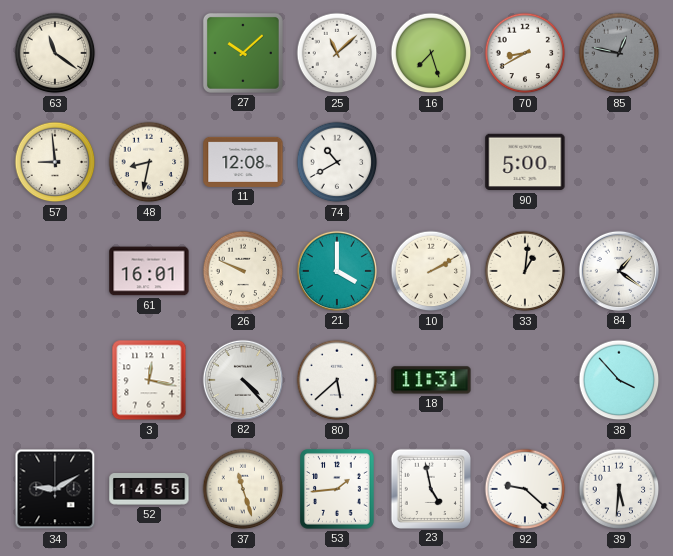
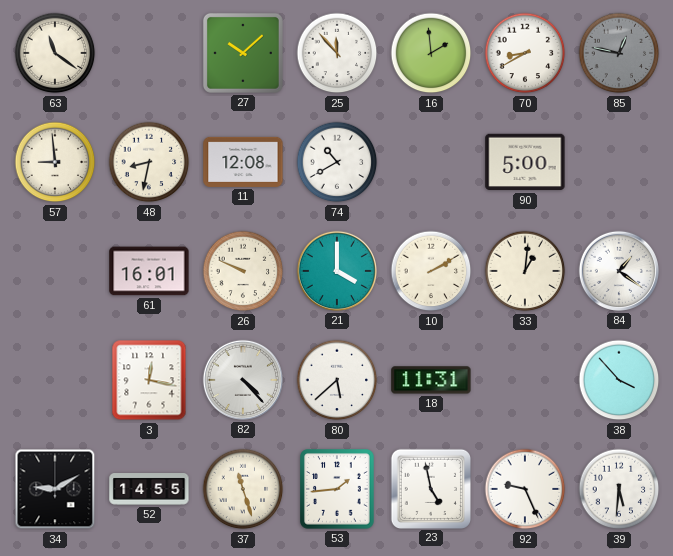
25: 11:08 -> 11:53
16: 7:27 -> 1:59
92: 9:22 -> 9:26
